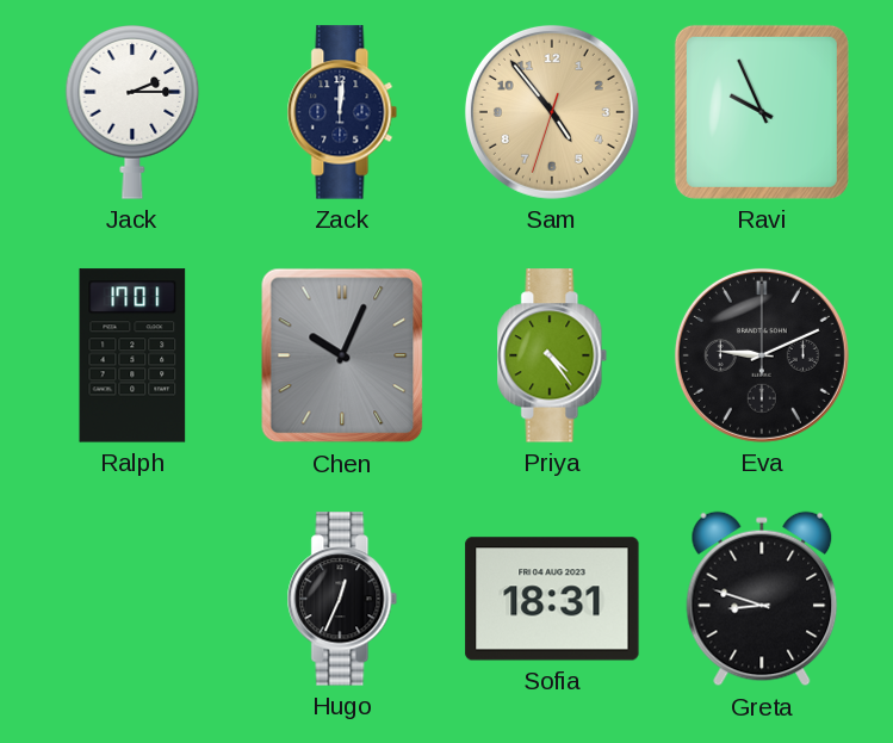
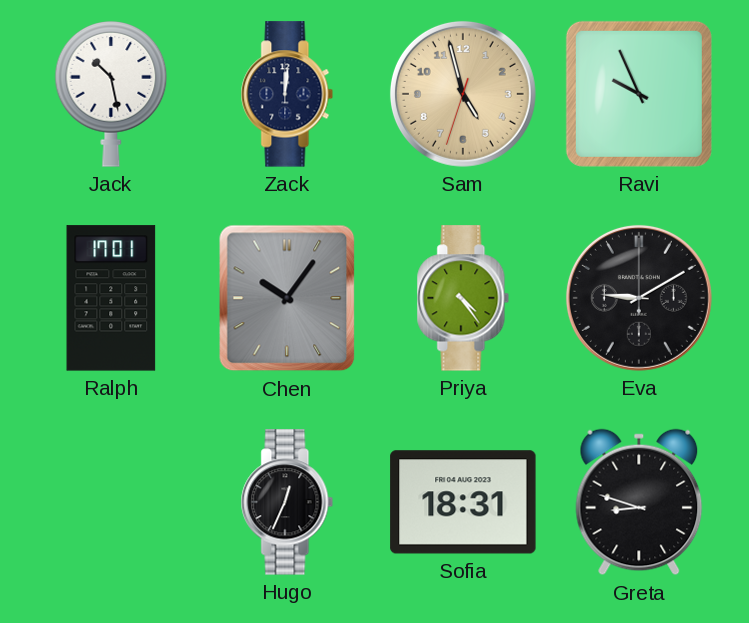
Jack: 2:15 -> 10:28
Sam: 4:53 -> 4:57
Chen: 10:04 -> 10:06
Eva: 9:11 -> 9:10
